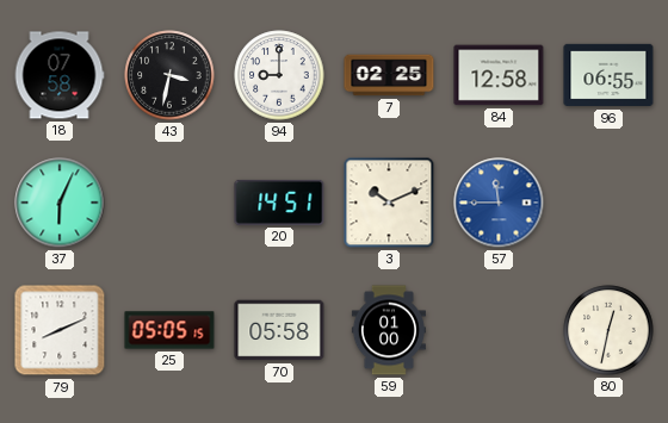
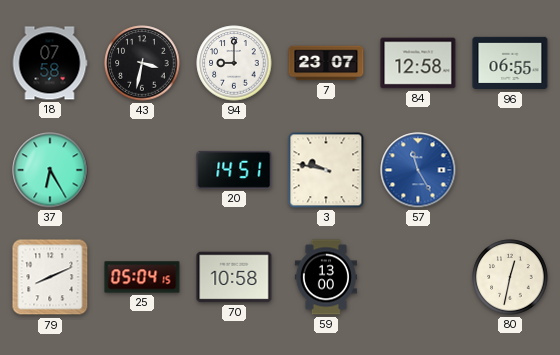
7: 02:25 -> 23:07
37: 6:04 -> 6:25
3: 10:11 -> 9:47
57: 11:45 -> 11:25
25: 05:05 -> 05:04
70: 05:58 -> 10:58
59: 01:00 -> 13:00
